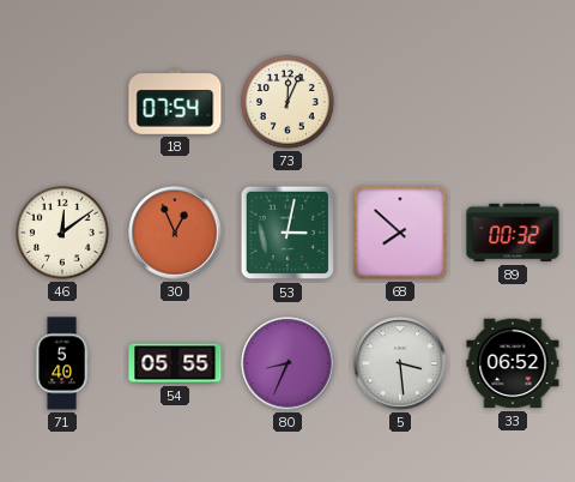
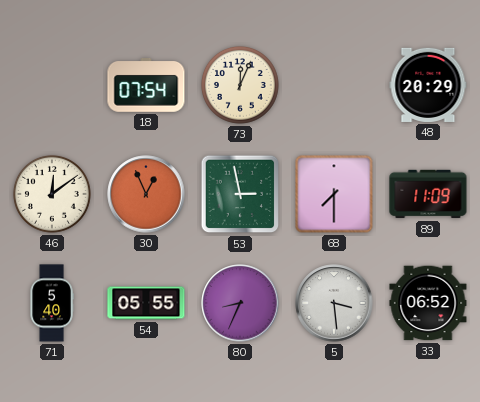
48: none -> 20:29
53: 3:02 -> 2:58
68: 7:52 -> 7:30
89: 00:32 -> 11:09
